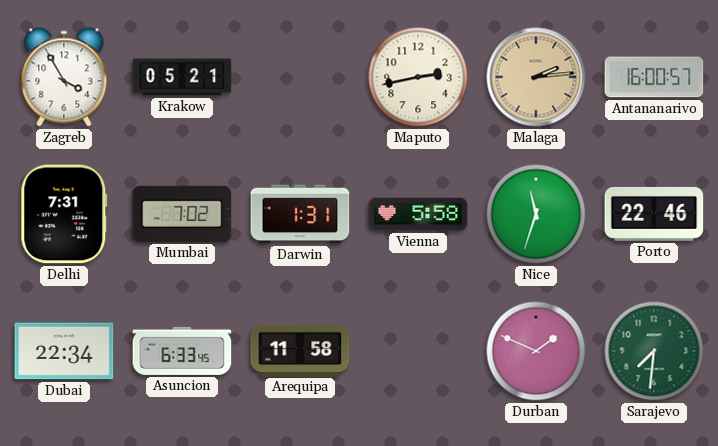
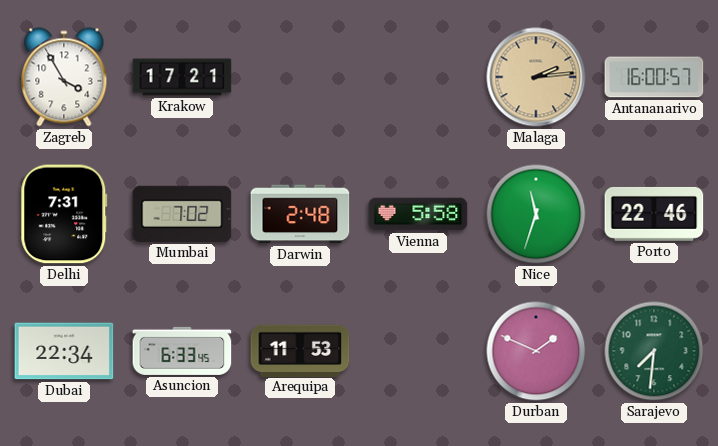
Krakow: 05:21 -> 17:21
Maputo: 2:43 -> none
Darwin: 1:31 -> 2:48
Arequipa: 11:58 -> 11:53
